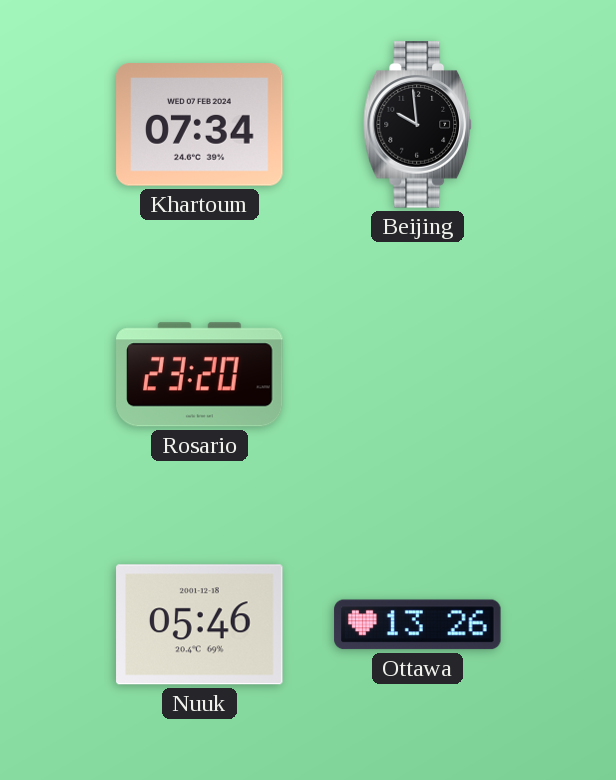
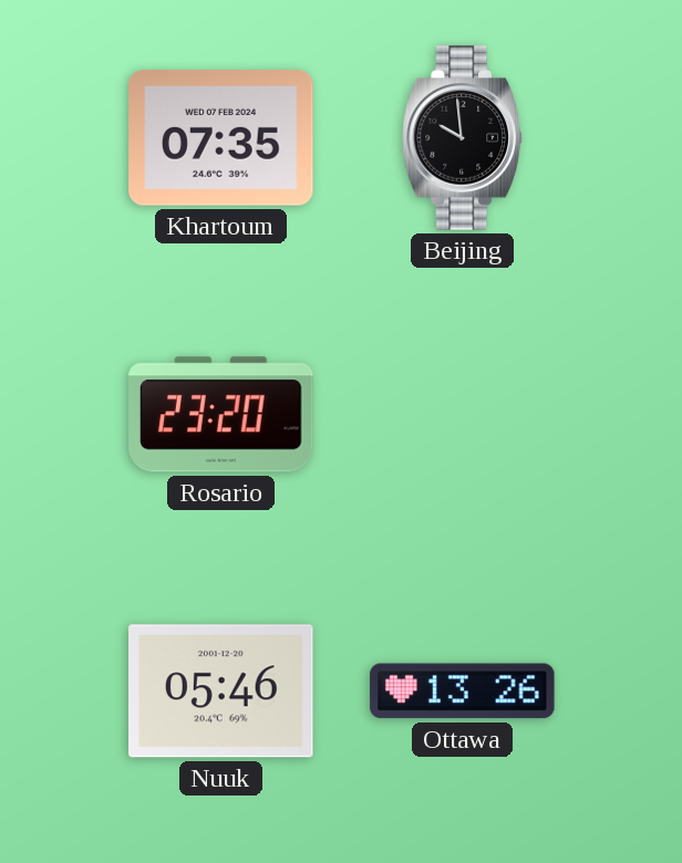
Khartoum: 07:34 -> 07:35
Nuuk date: 2001-12-18 -> 2001-12-20
